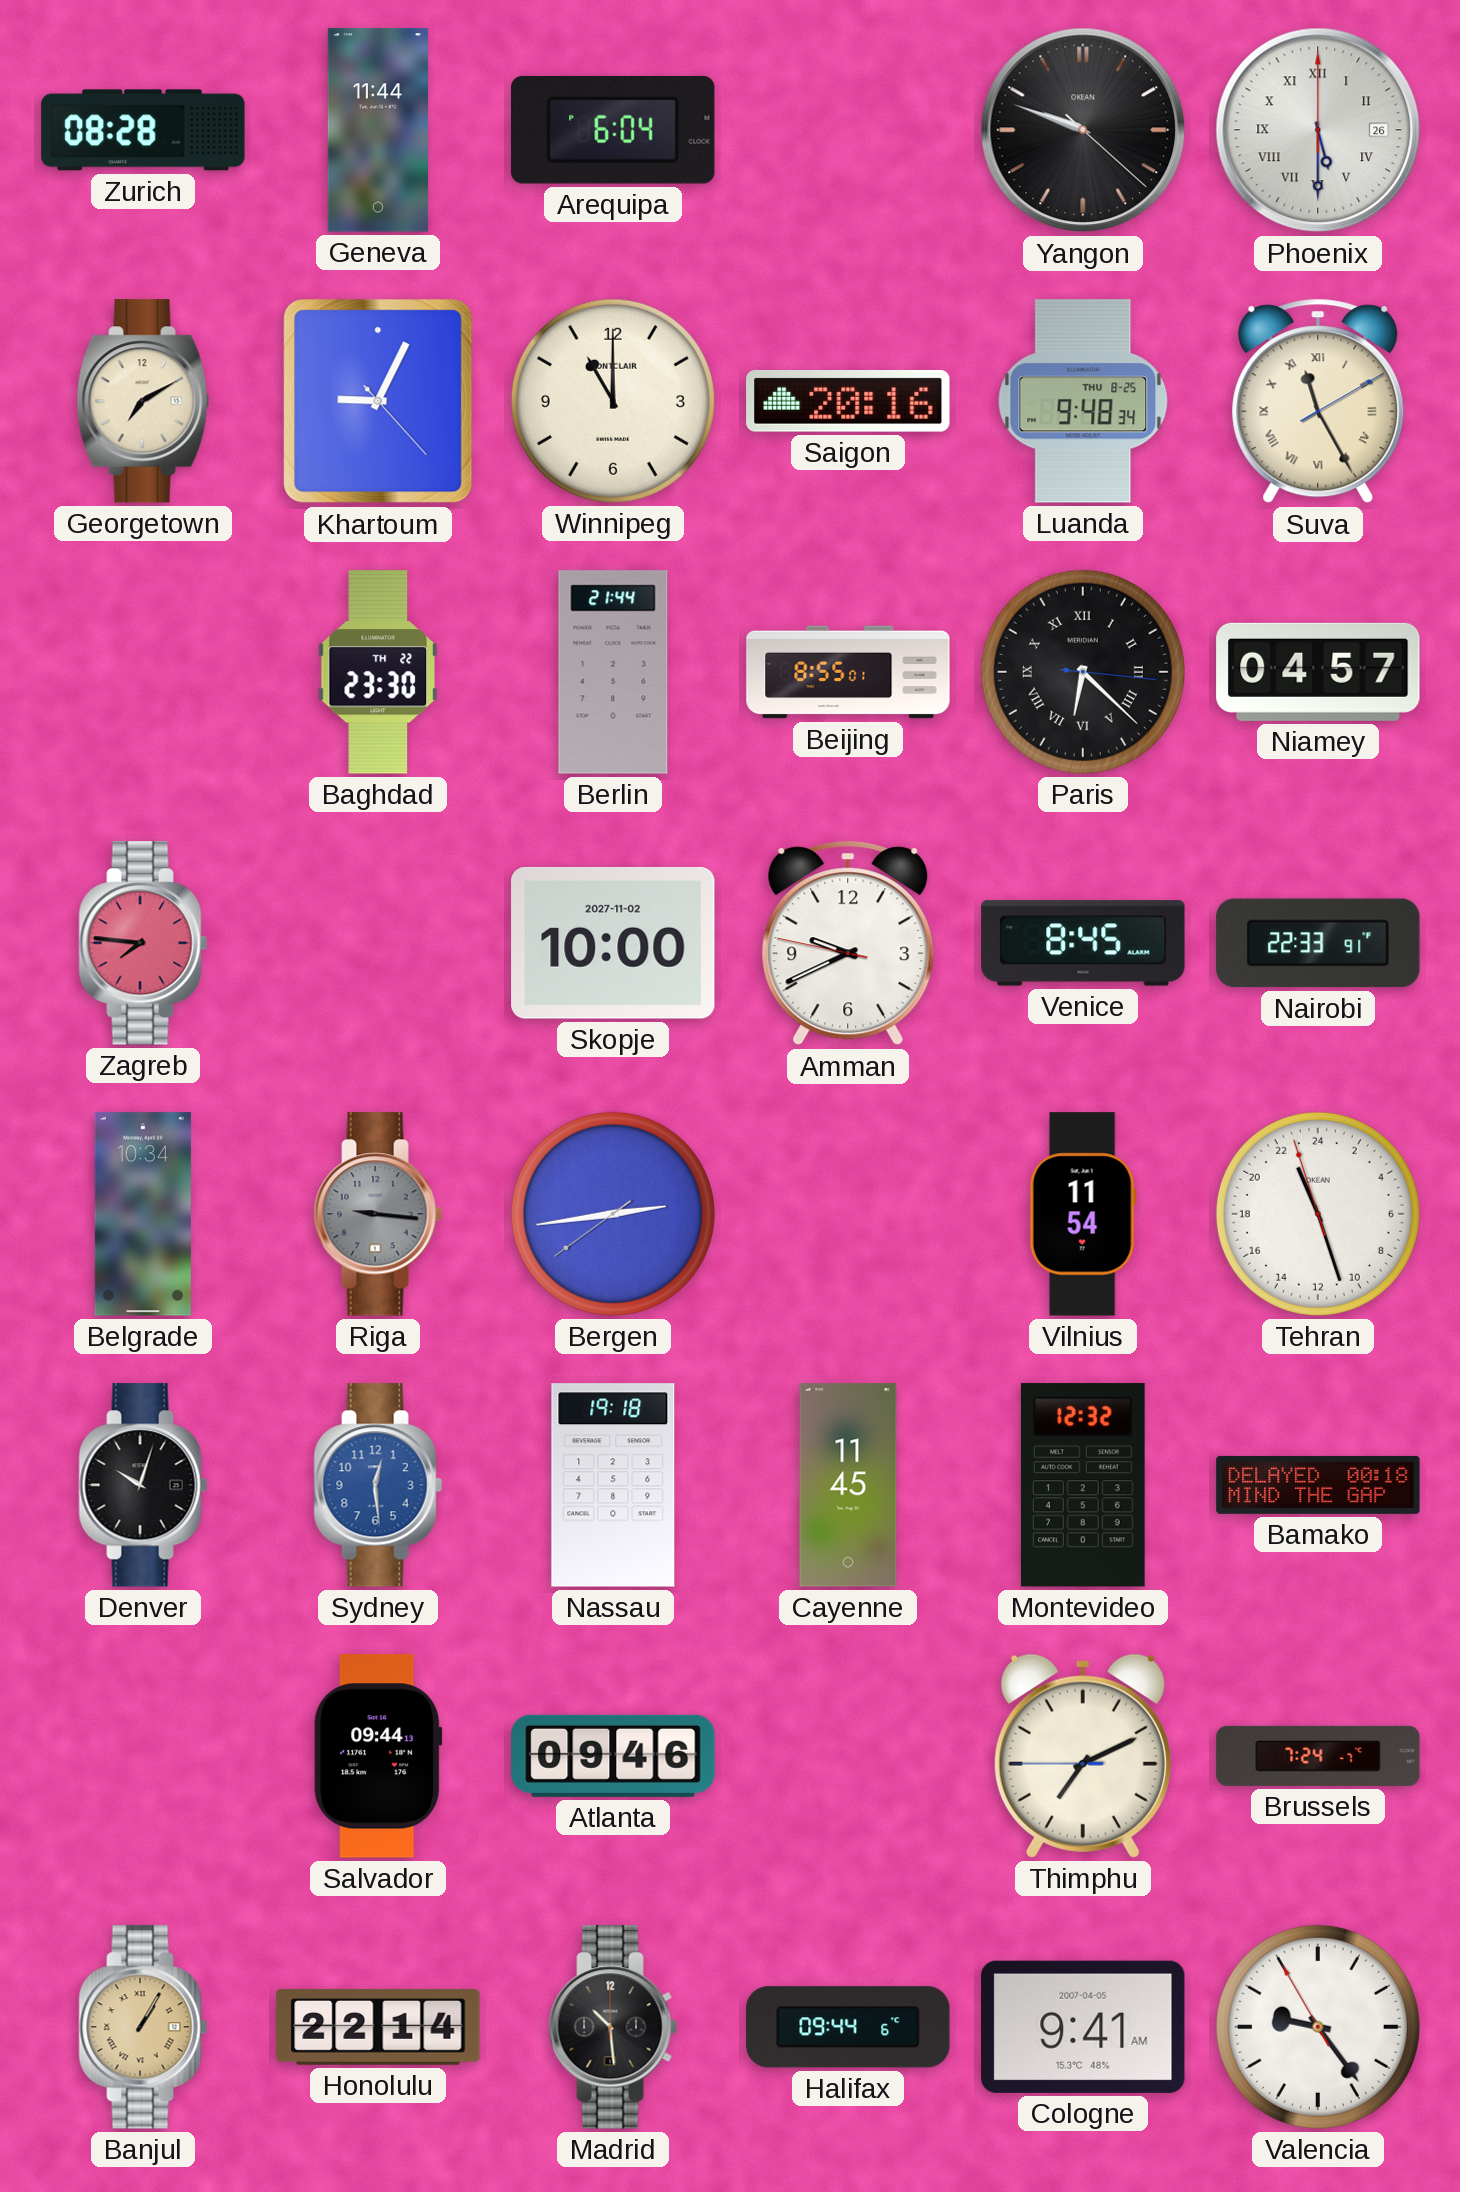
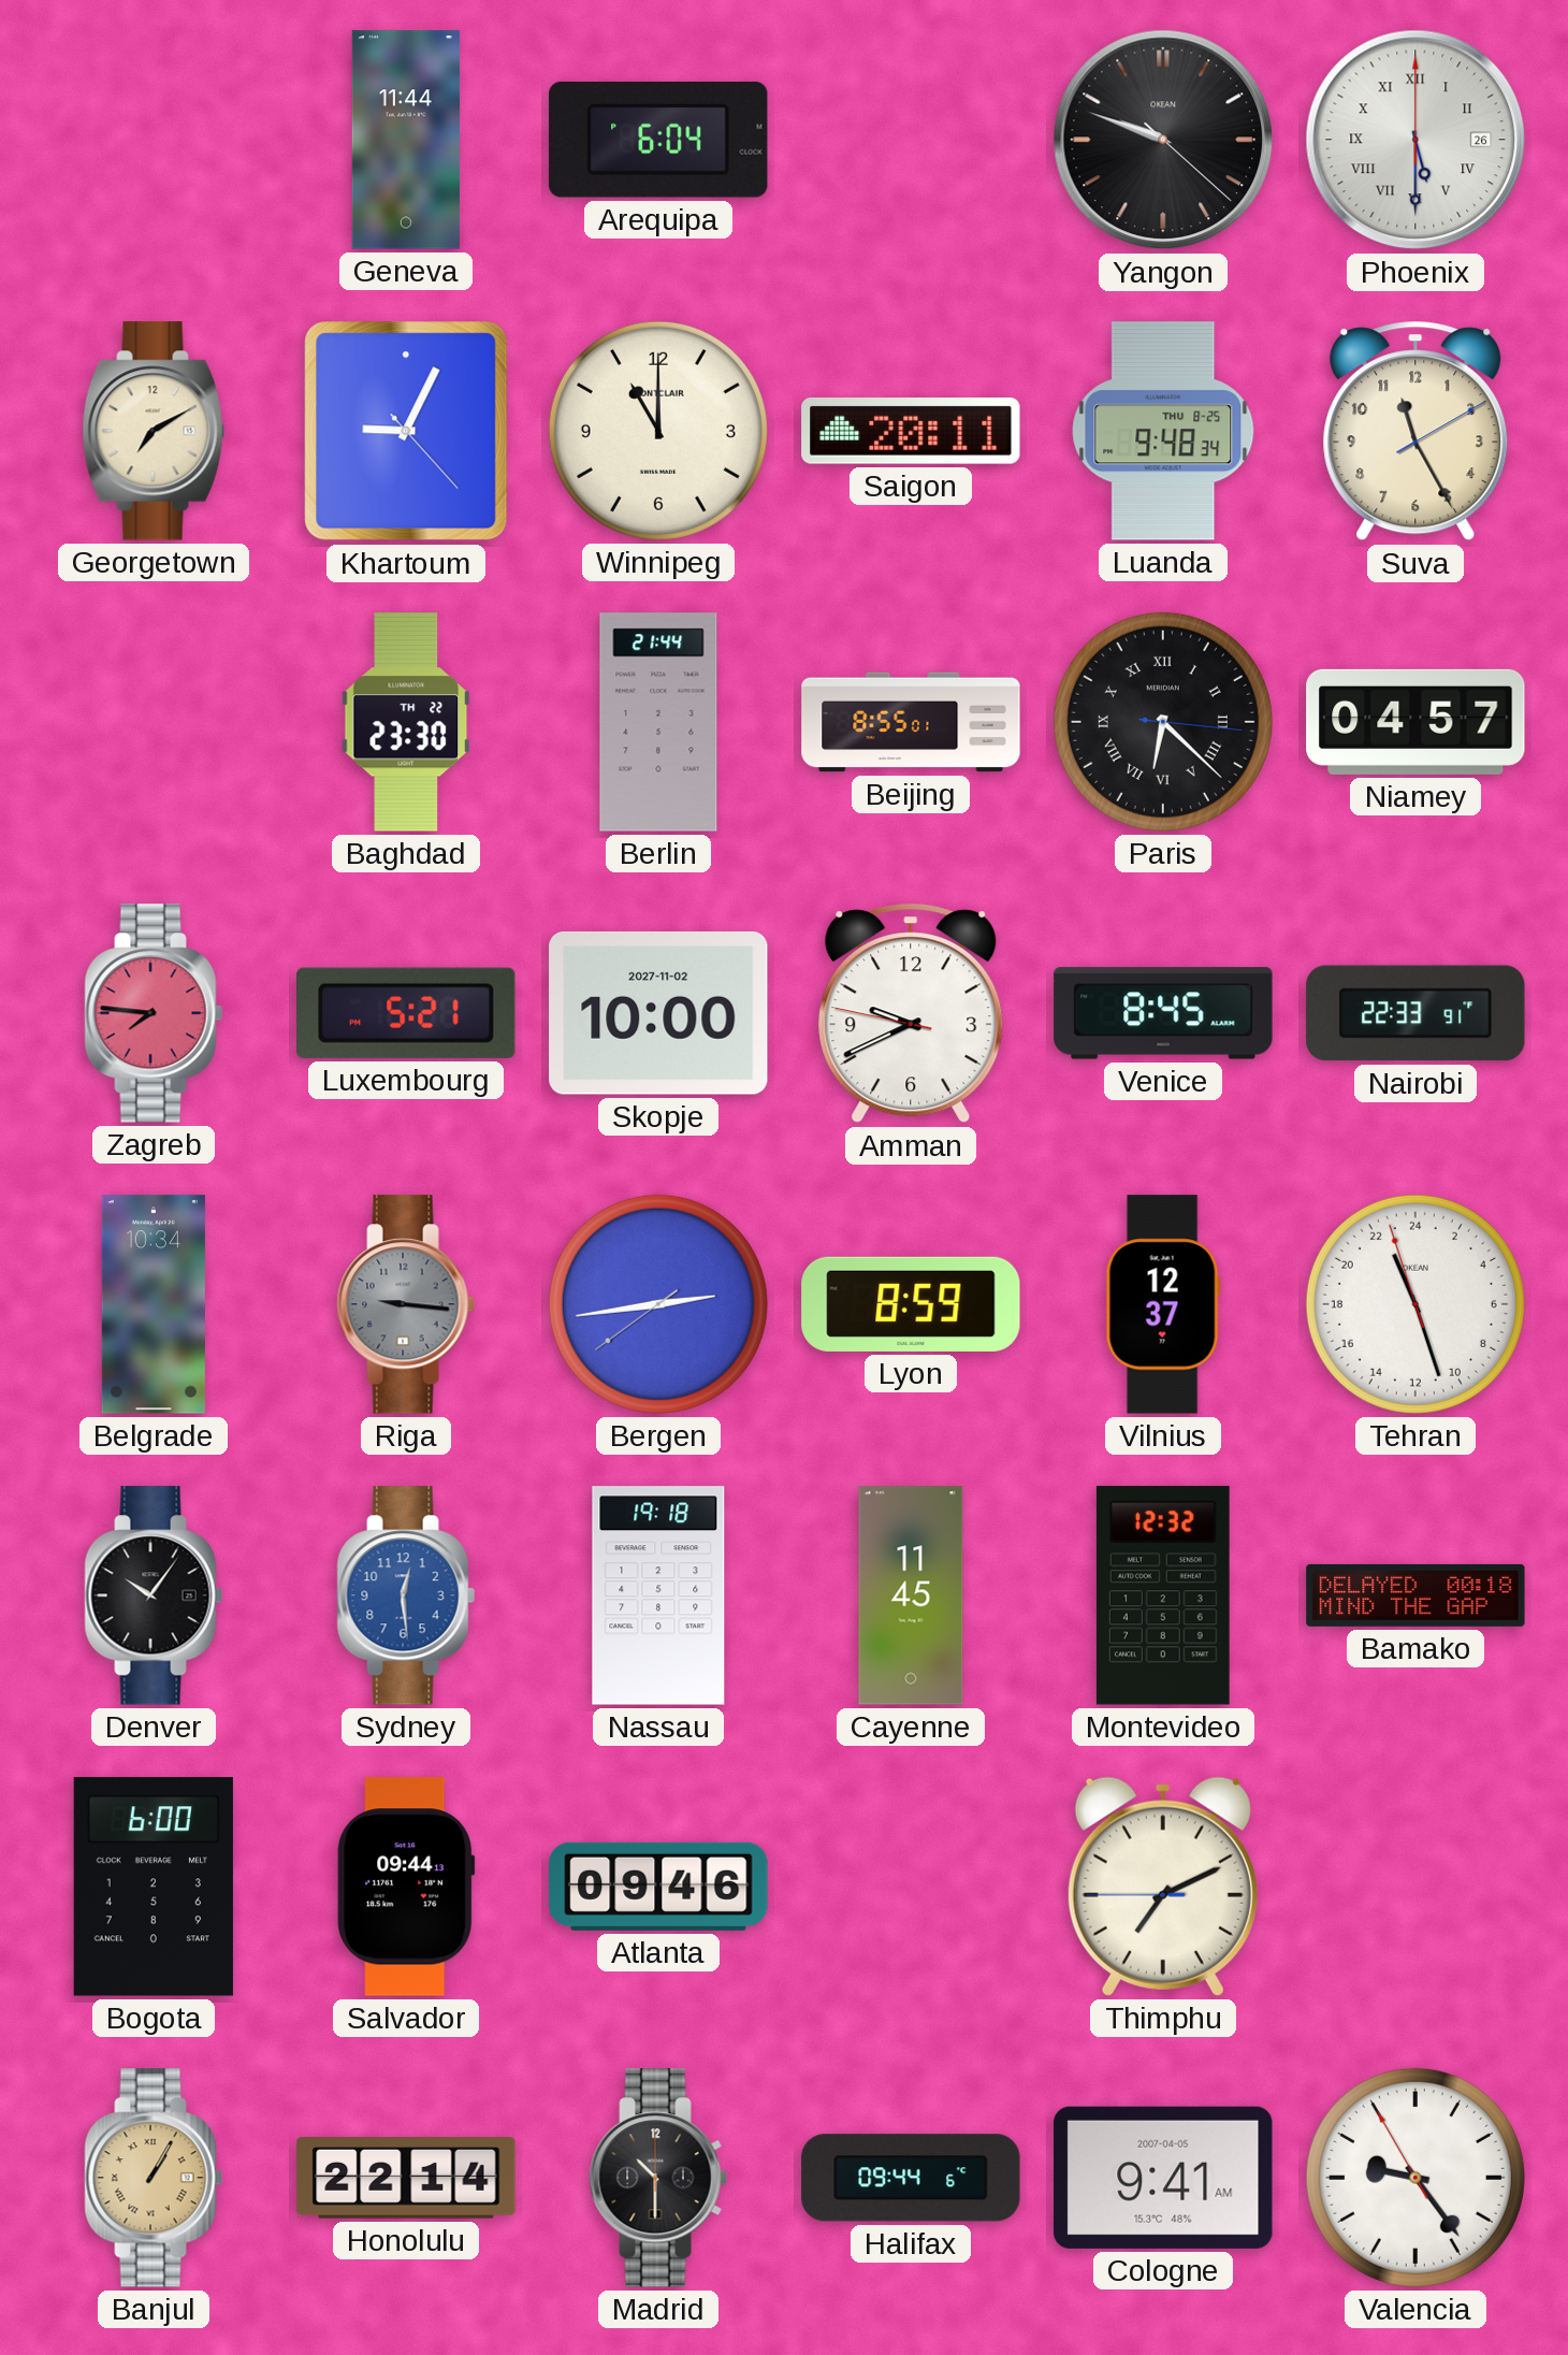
Zurich: 08:28 -> none
Saigon: 20:16 -> 20:11
Suva numerals: Roman -> Arabic
Luxembourg: none -> 5:21
Lyon: none -> 8:59
Vilnius: 11:54 -> 12:37
Denver: 10:03 -> 10:06
Bogota: none -> 6:00
Brussels: 7:24 -> none
Madrid: 10:29 -> 10:30
